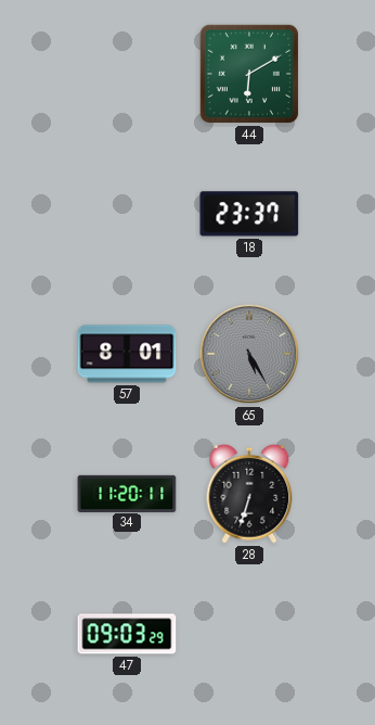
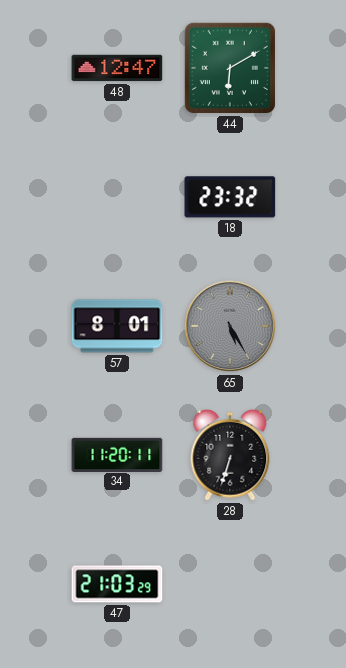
48: none -> 12:47
18: 23:37 -> 23:32
47: 09:03 -> 21:03
